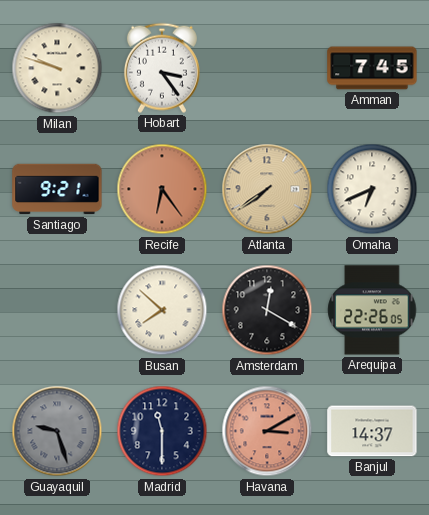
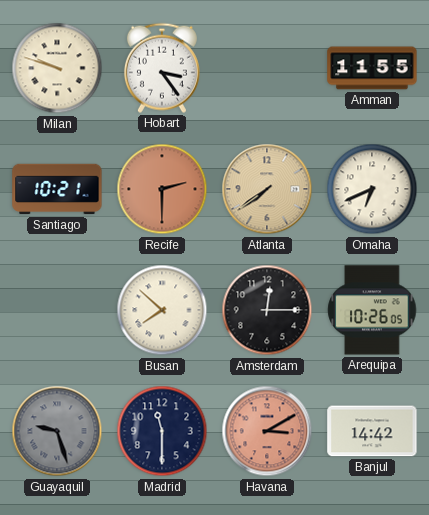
Amman: 7:45 -> 11:55
Santiago: 9:21 -> 10:21
Recife: 6:24 -> 2:30
Amsterdam: 12:20 -> 12:15
Arequipa: 22:26 -> 10:26
Banjul: 14:37 -> 14:42
